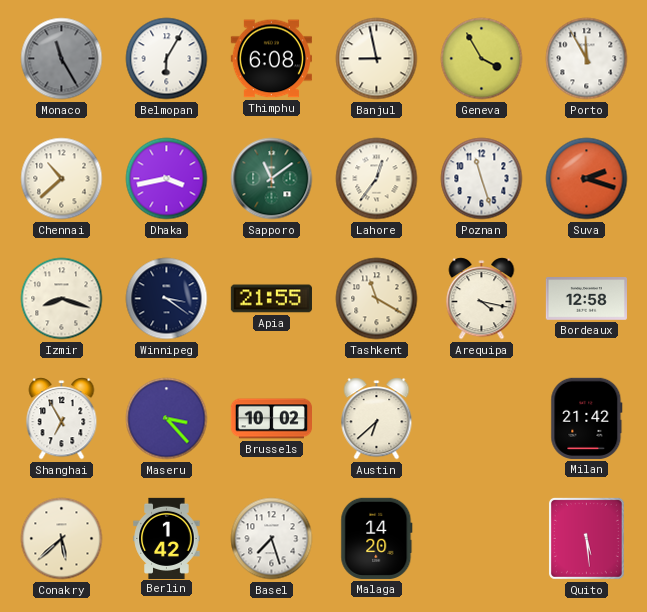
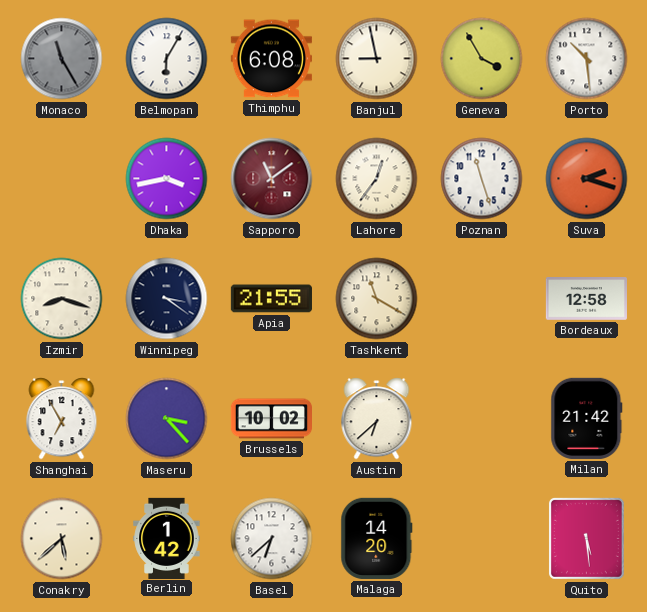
Porto: 11:55 -> 10:29
Chennai: 10:38 -> none
Sapporo dial: green -> burgundy
Arequipa: 4:17 -> none
Basel: 7:27 -> 6:38
